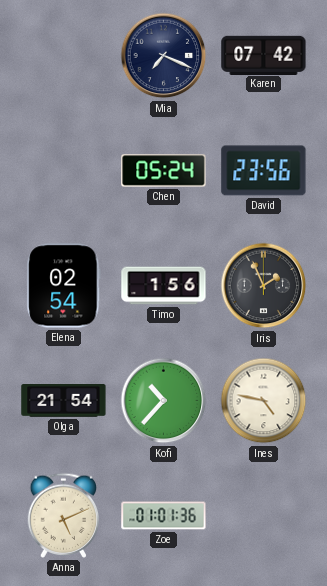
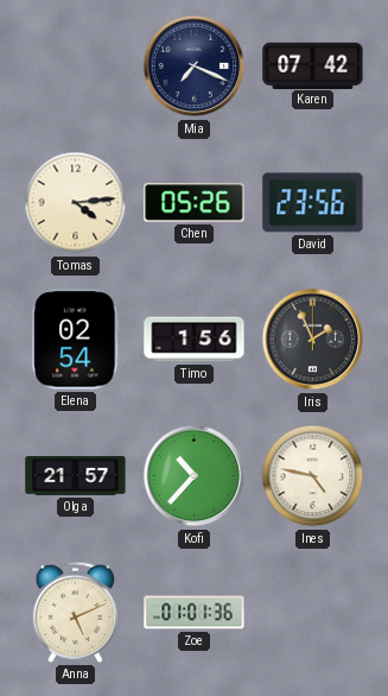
Tomas: none -> 4:14
Chen: 05:24 -> 05:26
Olga: 21:54 -> 21:57
